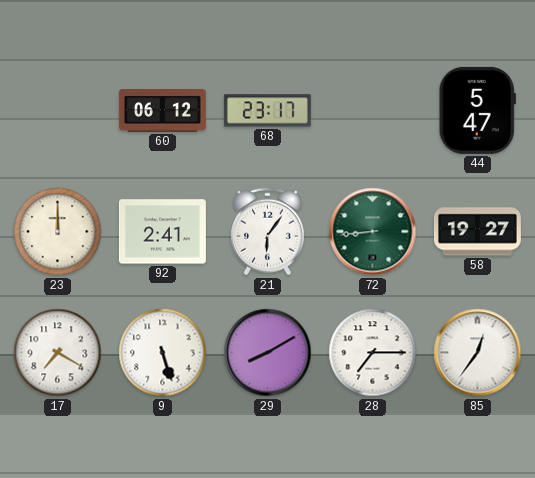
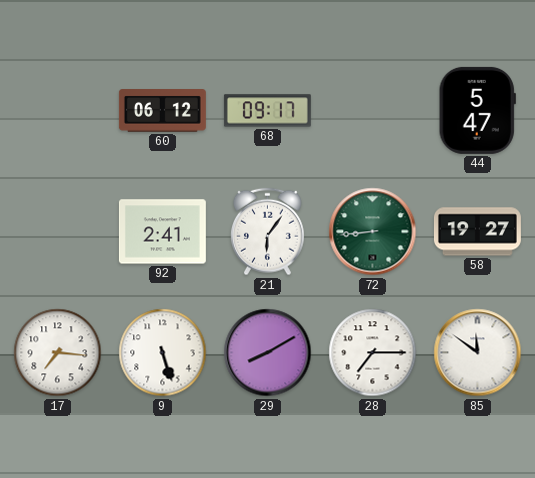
68: 23:17 -> 09:17
23: 12:00 -> none
17: 7:20 -> 7:16
85: 12:36 -> 11:51
